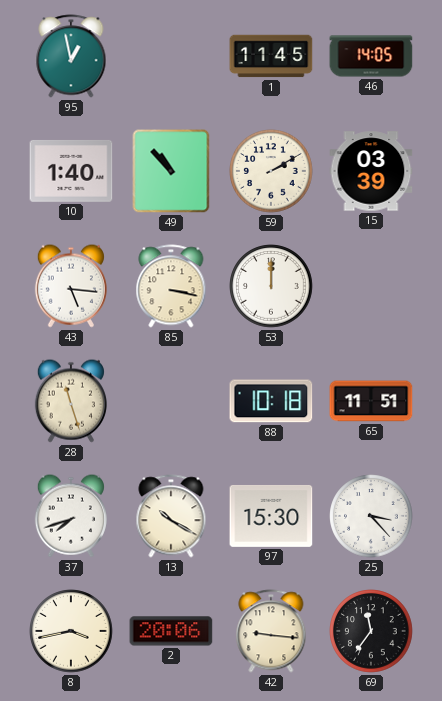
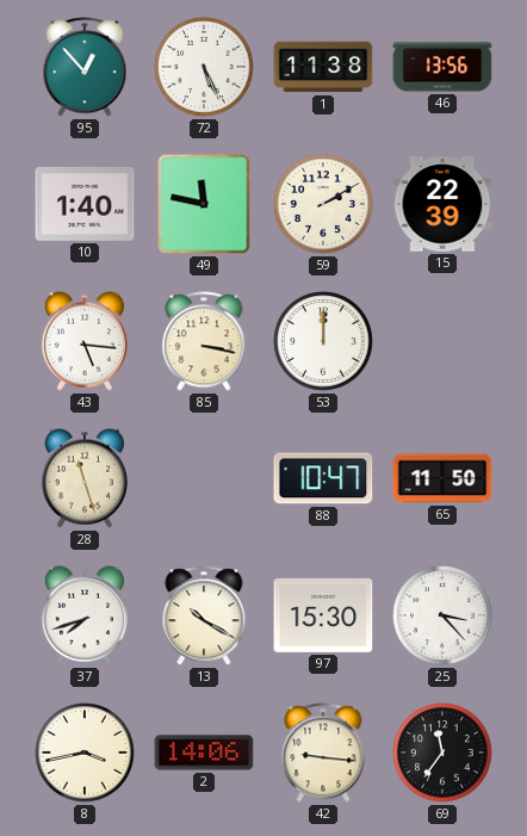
95: 12:58 -> 12:53
72: none -> 5:26
1: 11:45 -> 11:38
46: 14:05 -> 13:56
49: 10:53 -> 11:47
15: 03:39 -> 22:39
88: 10:18 -> 10:47
65: 11:51 -> 11:50
2: 20:06 -> 14:06
